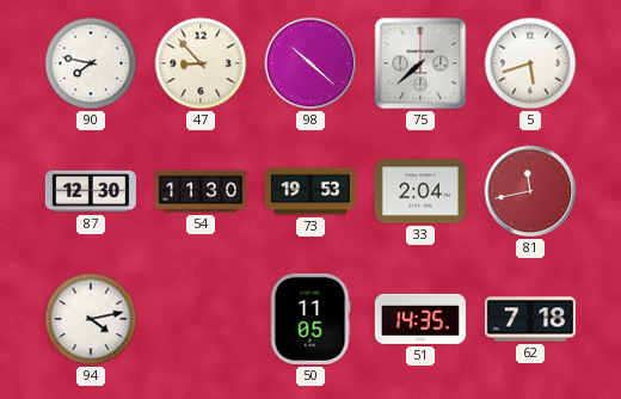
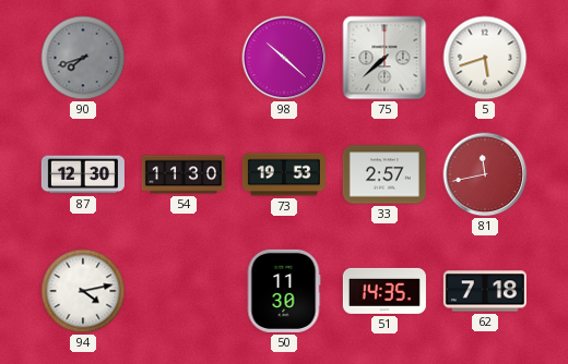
90: 7:47 -> 7:42
90 dial: white -> grey
47: 8:53 -> none
33: 2:04 -> 2:57
50: 11:05 -> 11:30
